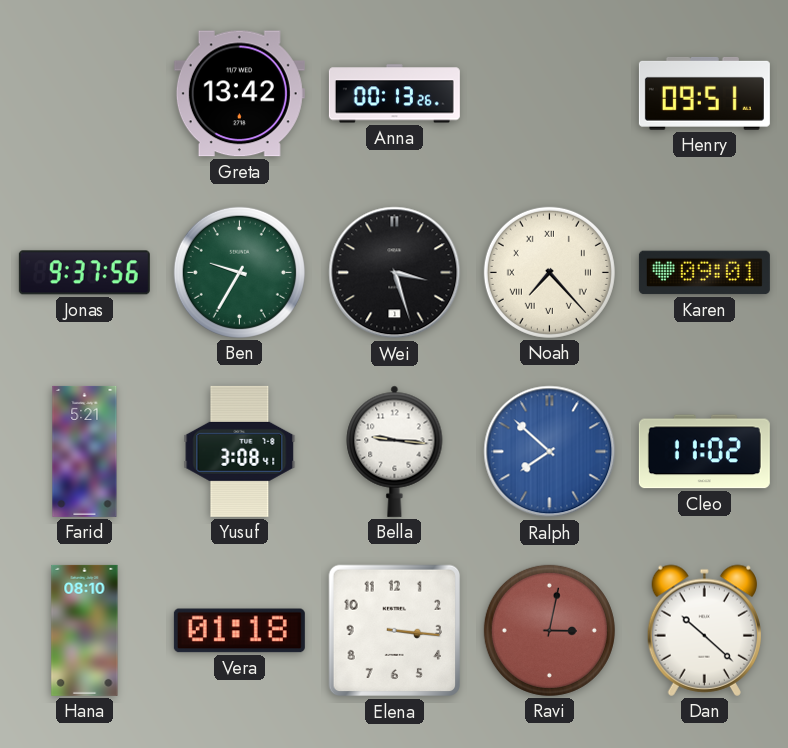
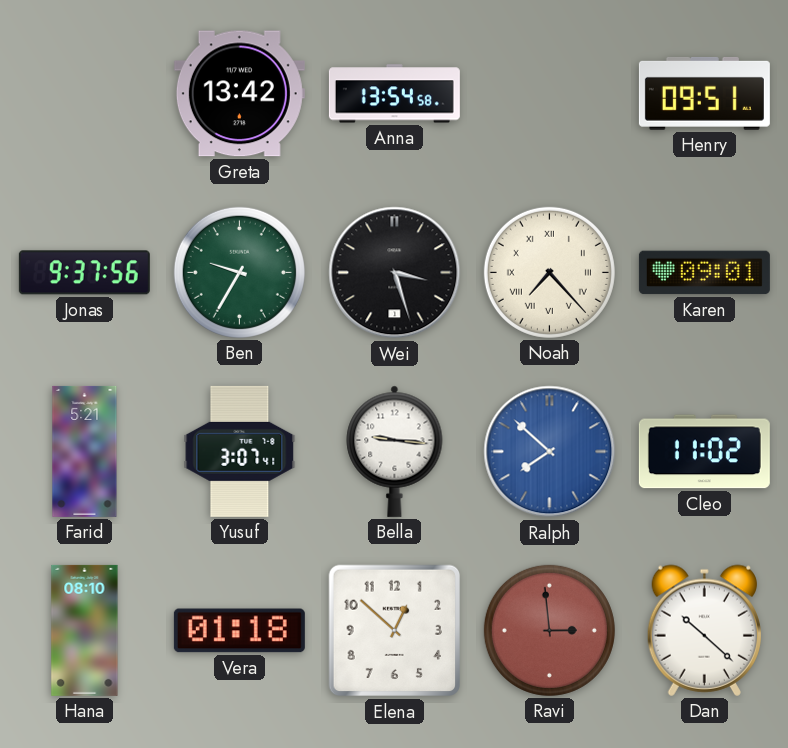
Anna: 00:13 -> 13:54
Yusuf: 3:08 -> 3:07
Elena: 3:16 -> 12:52
Ravi: 3:02 -> 2:59
